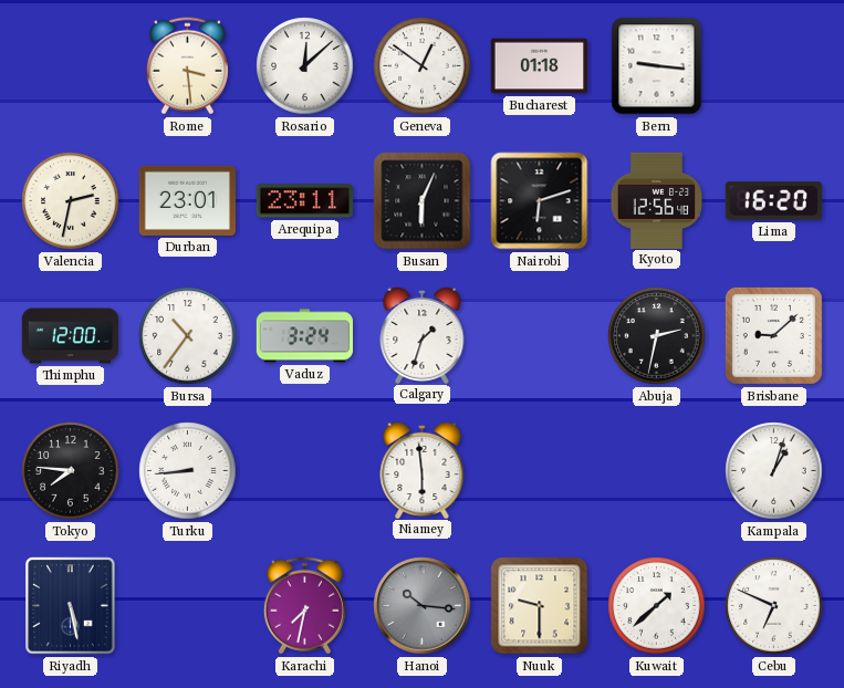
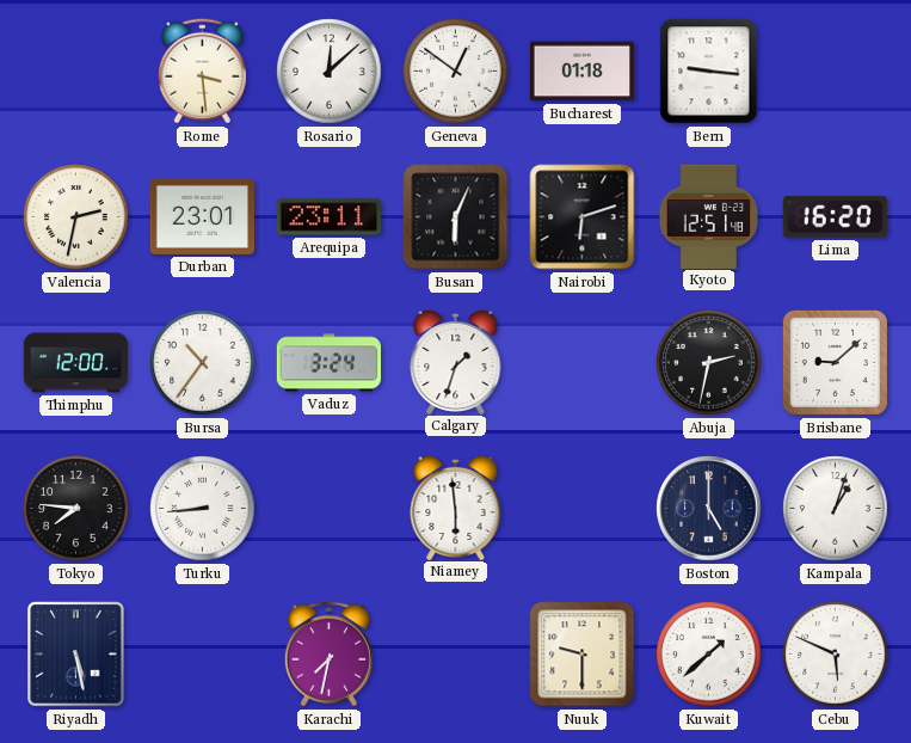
Kyoto: 12:56 -> 12:51
Boston: none -> 5:00
Hanoi: 10:16 -> none
Cebu: 6:49 -> 5:49
